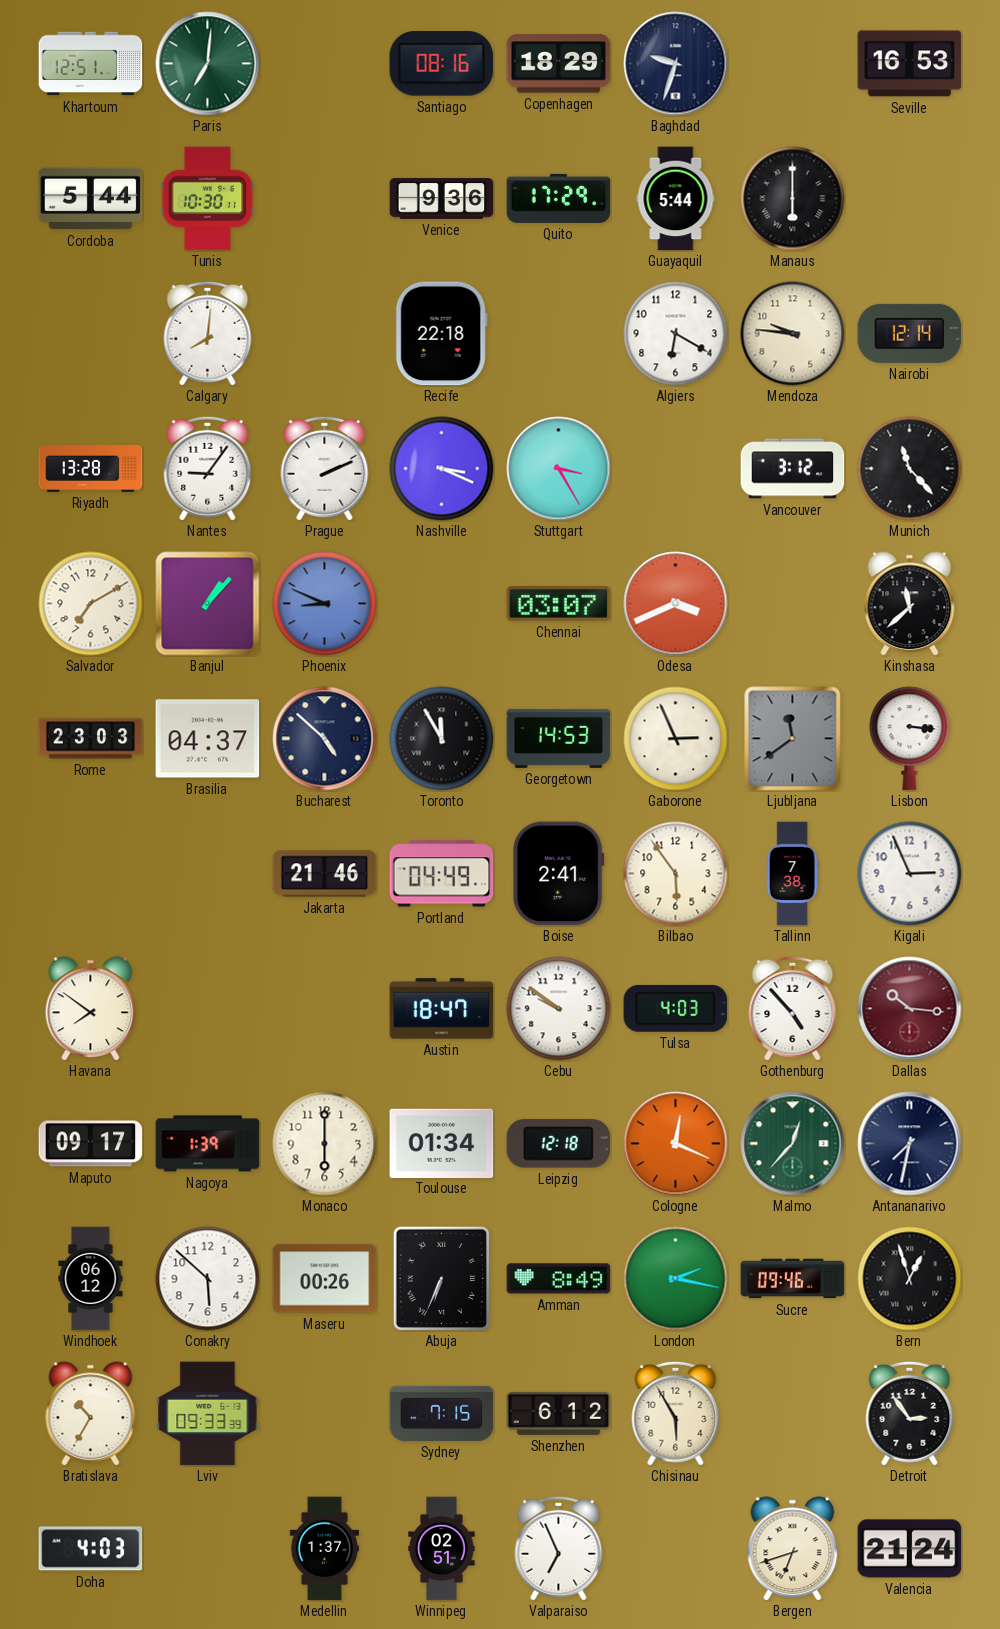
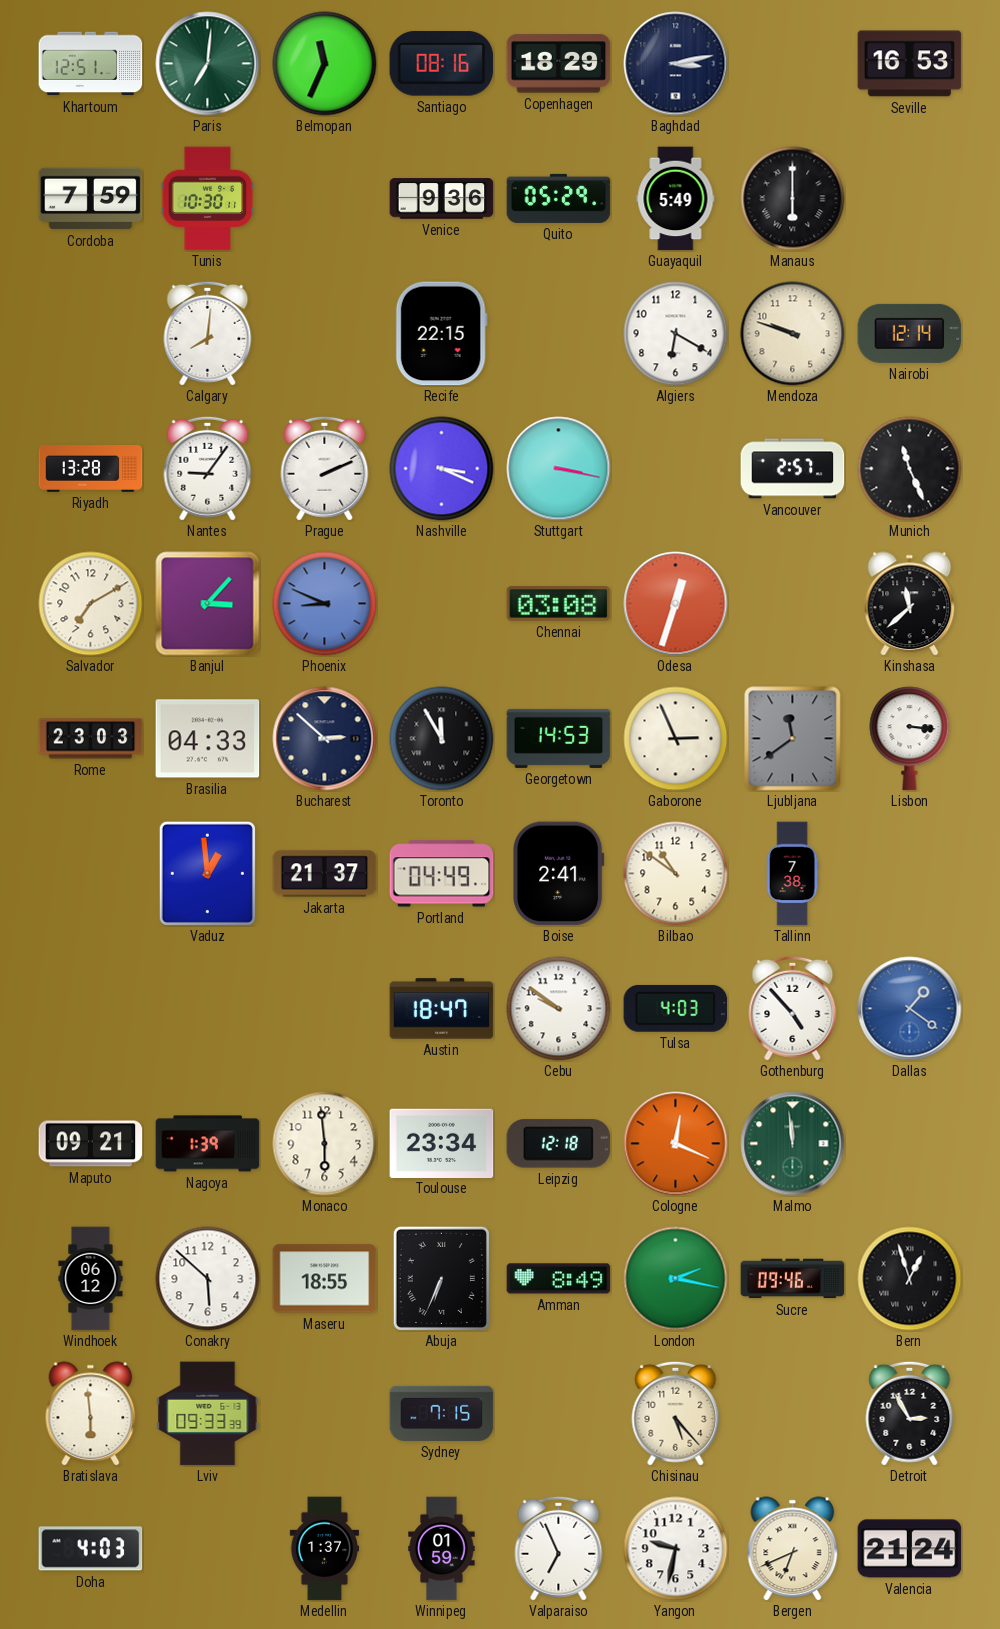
Belmopan: none -> 11:34
Baghdad: 9:33 -> 3:13
Cordoba: 5:44 -> 7:59
Quito: 17:29 -> 05:29
Guayaquil: 5:44 -> 5:49
Recife: 22:18 -> 22:15
Mendoza: 9:46 -> 9:48
Stuttgart: 3:25 -> 3:17
Vancouver: 3:12 -> 2:57
Munich: 11:23 -> 11:26
Banjul: 1:07 -> 3:07
Chennai: 03:07 -> 03:08
Odesa: 3:41 -> 12:33
Brasilia: 04:37 -> 04:33
Bucharest: 4:52 -> 2:52
Vaduz: none -> 12:59
Jakarta: 21:46 -> 21:37
Bilbao: 5:54 -> 10:51
Kigali: 2:56 -> none
Havana: 7:51 -> none
Dallas: 10:16 -> 1:21
Dallas dial: burgundy -> blue
Maputo: 09:17 -> 09:21
Monaco: 6:00 -> 5:59
Toulouse: 01:34 -> 23:34
Malmo: 12:37 -> 11:59
Antananarivo: 7:32 -> none
Maseru: 00:26 -> 18:55
Bratislava: 10:35 -> 5:59
Shenzhen: 6:12 -> none
Chisinau: 5:55 -> 5:23
Detroit: 2:54 -> 2:55
Winnipeg: 02:51 -> 01:59
Yangon: none -> 9:32
Bergen: 6:42 -> 6:41
